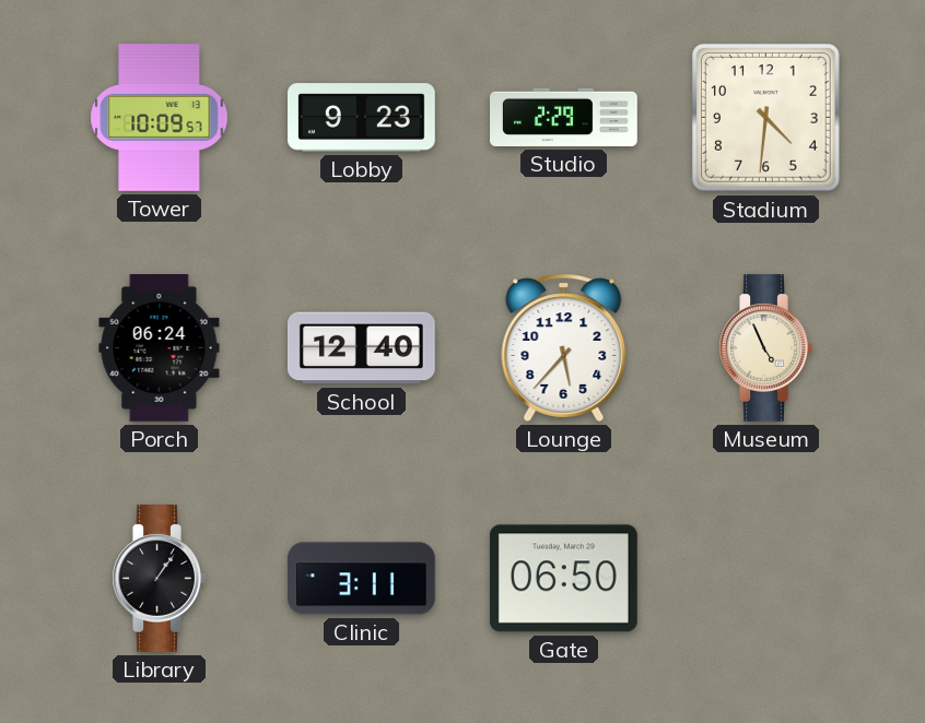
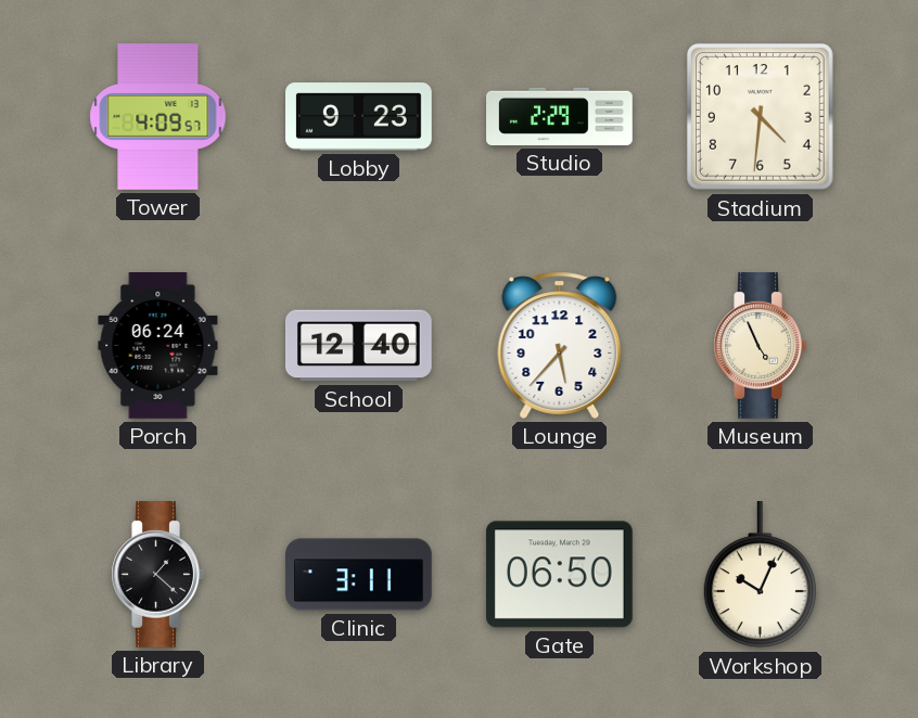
Tower: 10:09 -> 4:09
Library: 1:06 -> 1:22
Workshop: none -> 10:04
